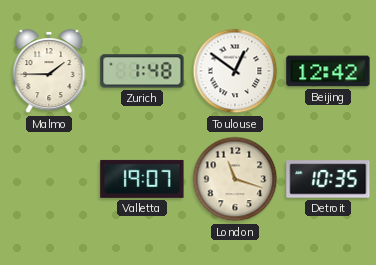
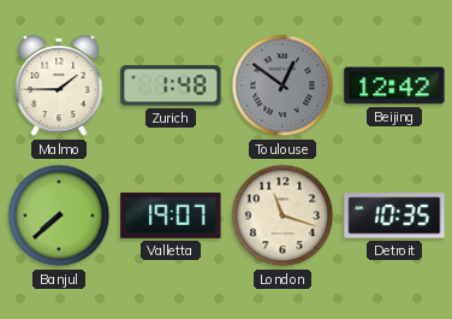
Toulouse dial: white -> grey
Banjul: none -> 7:38
